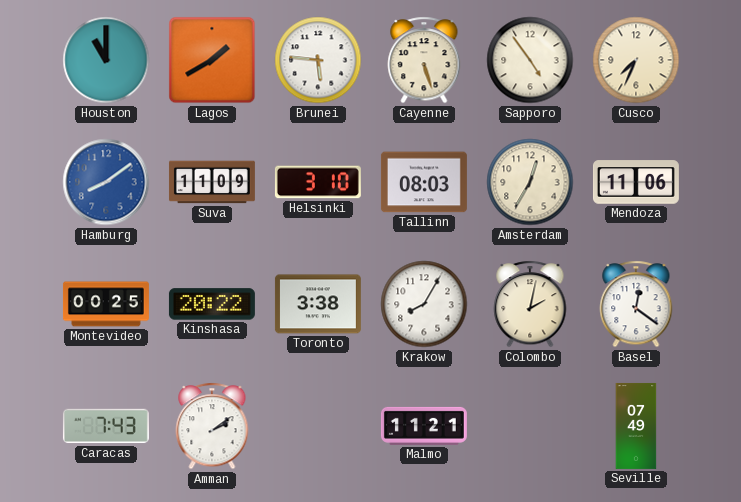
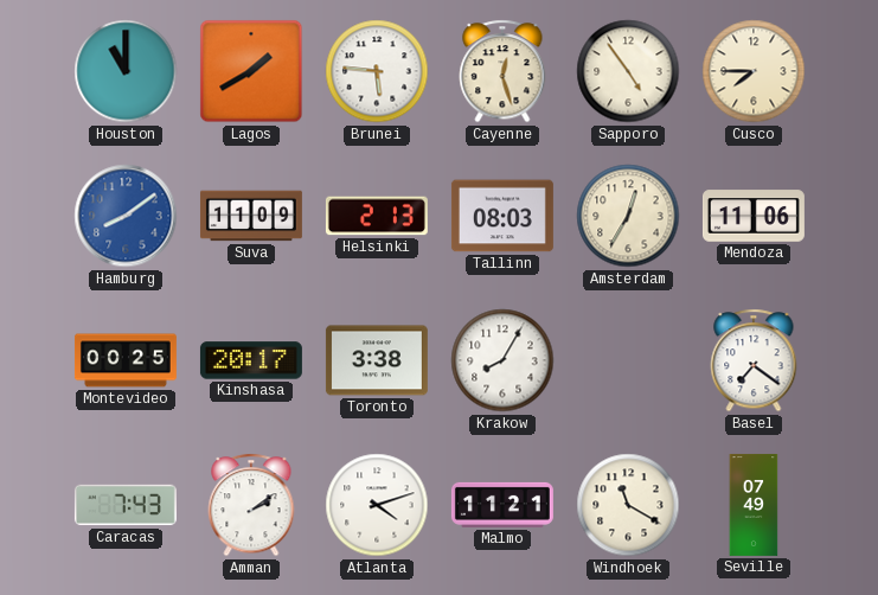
Cayenne: 5:27 -> 12:27
Cusco: 7:34 -> 7:45
Helsinki: 3:10 -> 2:13
Kinshasa: 20:22 -> 20:17
Colombo: 2:02 -> none
Basel: 12:21 -> 7:21
Atlanta: none -> 4:12
Windhoek: none -> 11:20
